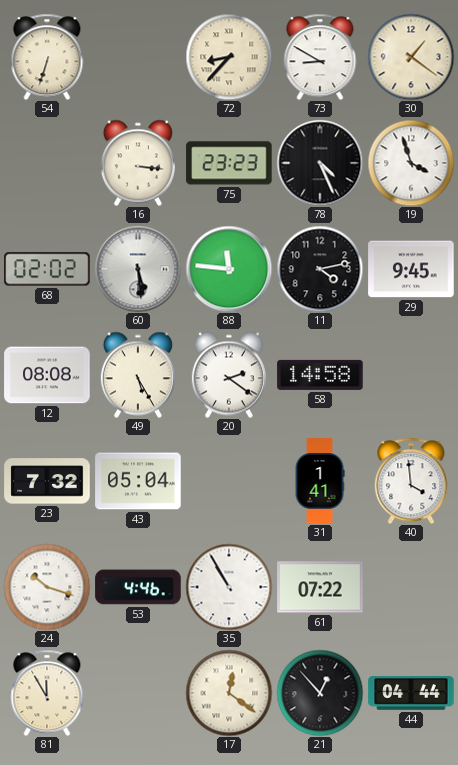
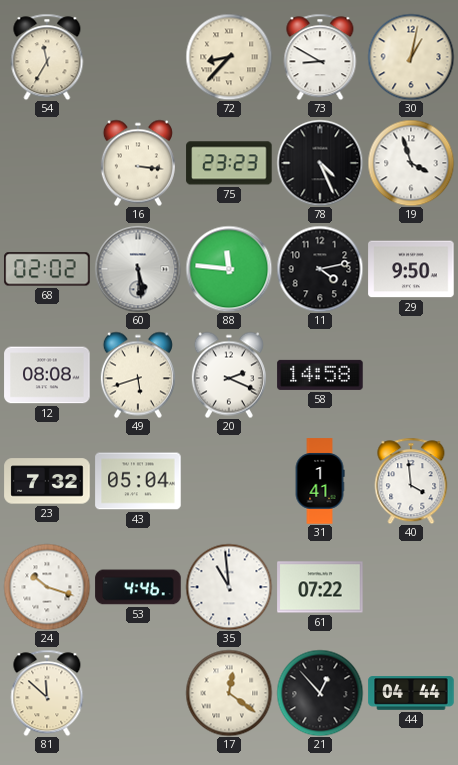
54: 6:33 -> 11:35
30: 1:21 -> 1:02
29: 9:45 -> 9:50
49: 5:25 -> 5:42
20: 2:21 -> 2:19
35: 10:55 -> 10:59
81: 11:55 -> 11:52
